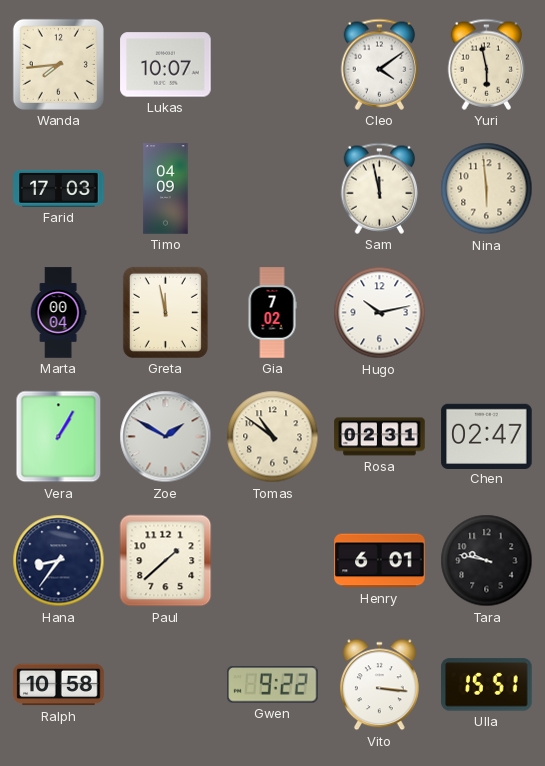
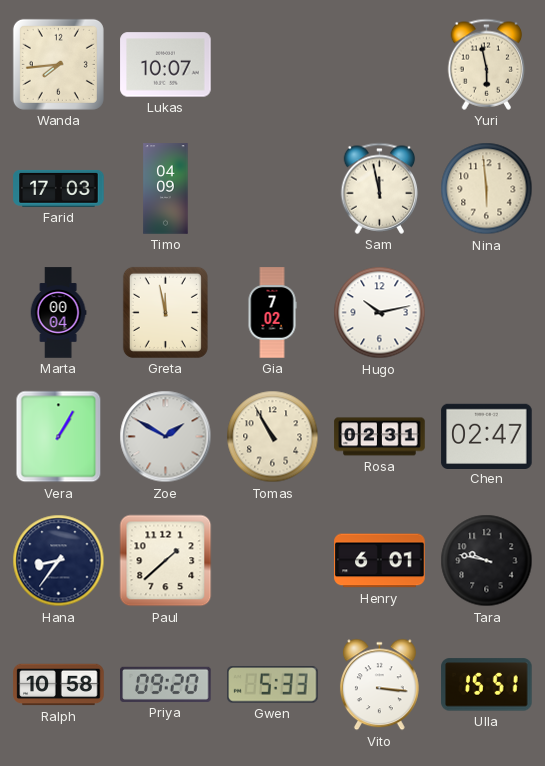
Cleo: 4:09 -> none
Tomas: 10:51 -> 10:55
Priya: none -> 09:20
Gwen: 9:22 -> 5:33
